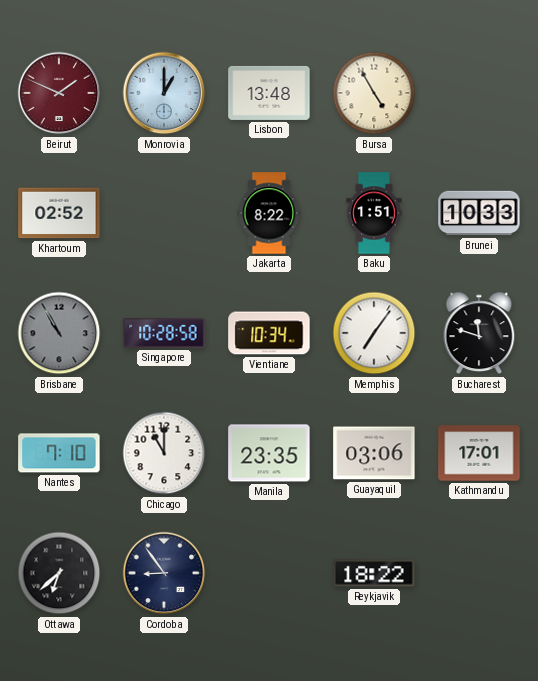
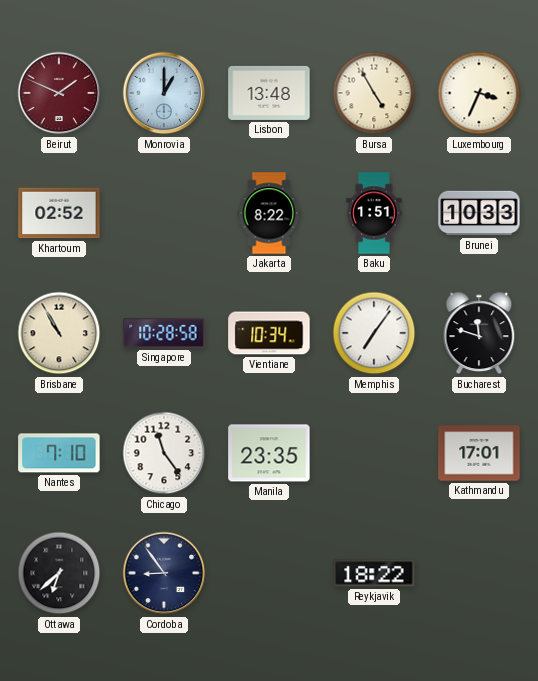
Luxembourg: none -> 3:34
Brisbane dial: grey -> cream
Chicago: 11:00 -> 11:24
Guayaquil: 03:06 -> none
